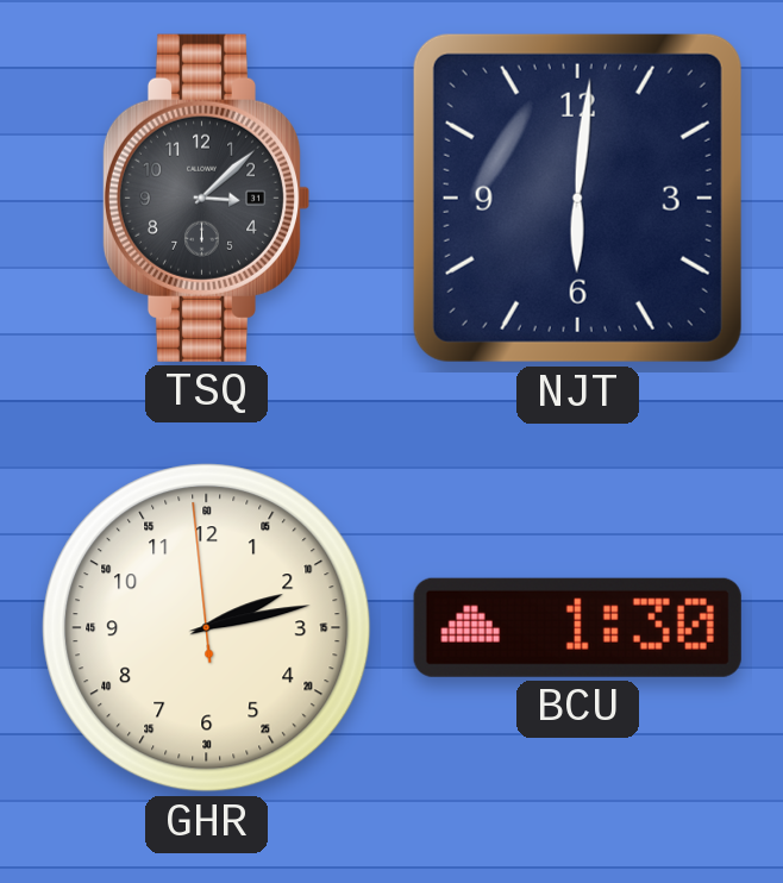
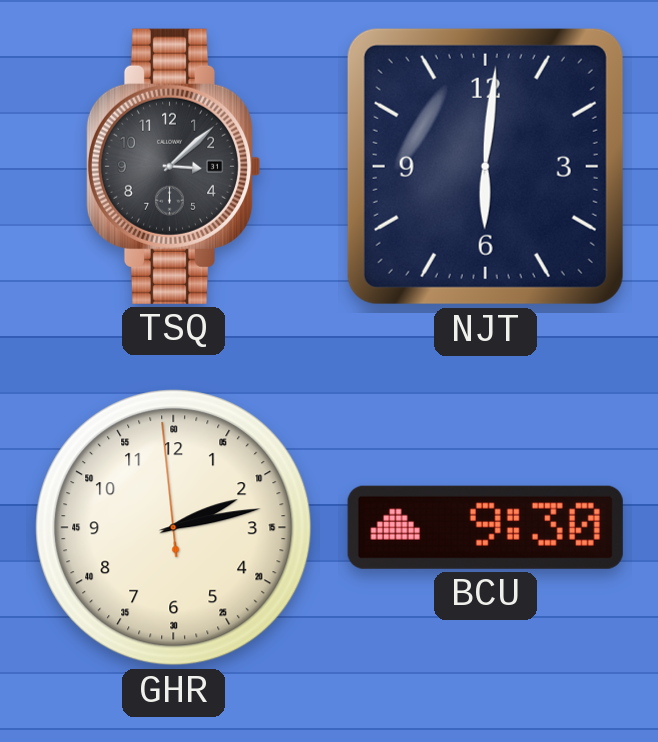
BCU: 1:30 -> 9:30
